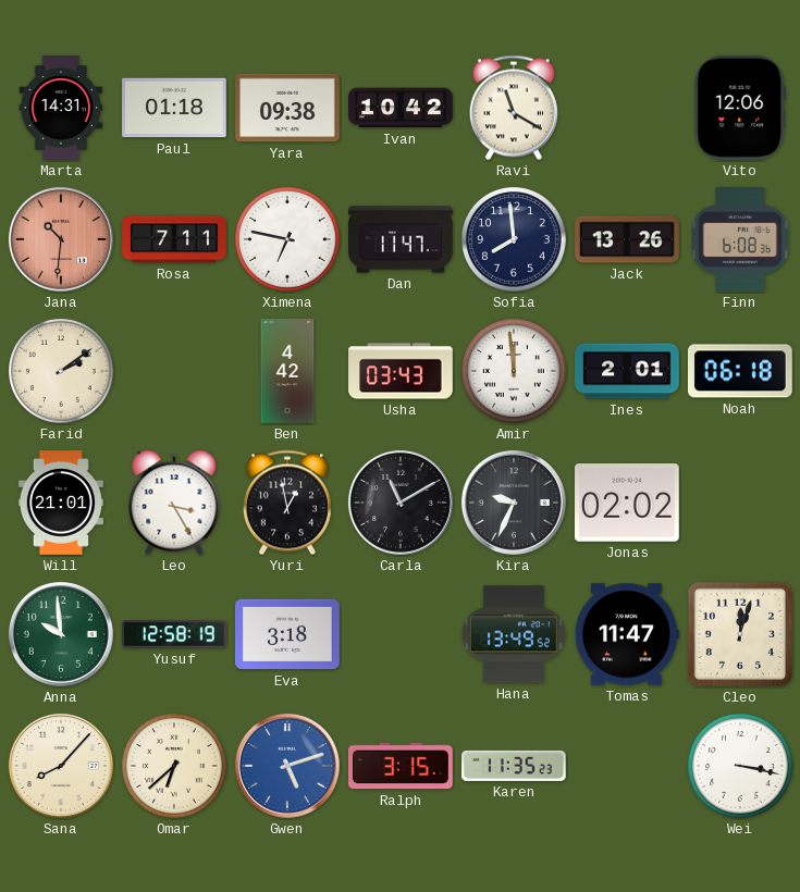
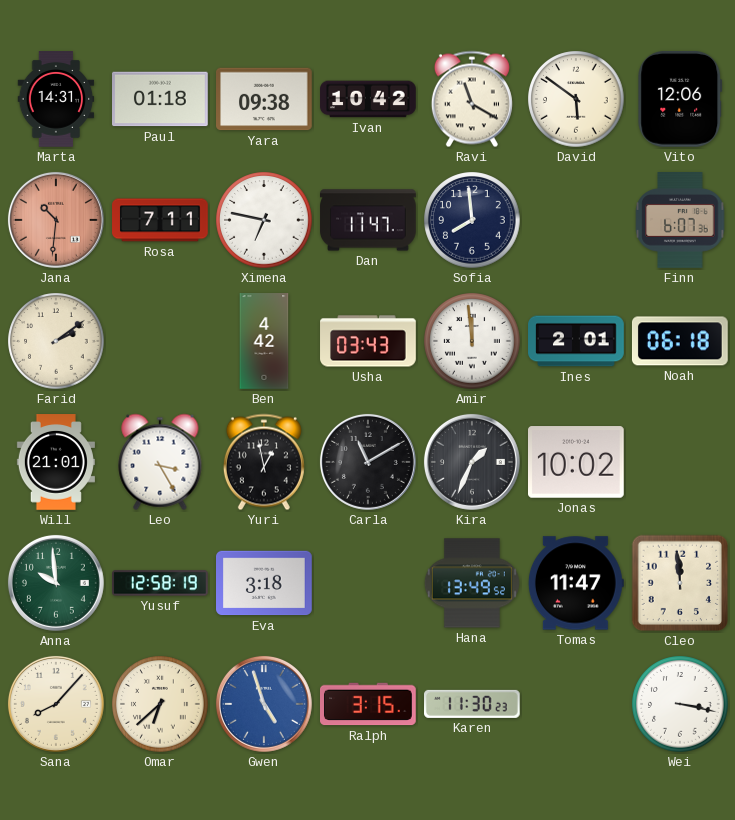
David: none -> 5:51
Jack: 13:26 -> none
Finn: 6:08 -> 6:07
Kira: 9:34 -> 1:34
Jonas: 02:02 -> 10:02
Cleo: 12:03 -> 11:59
Gwen: 5:12 -> 4:57
Karen: 11:35 -> 11:30
